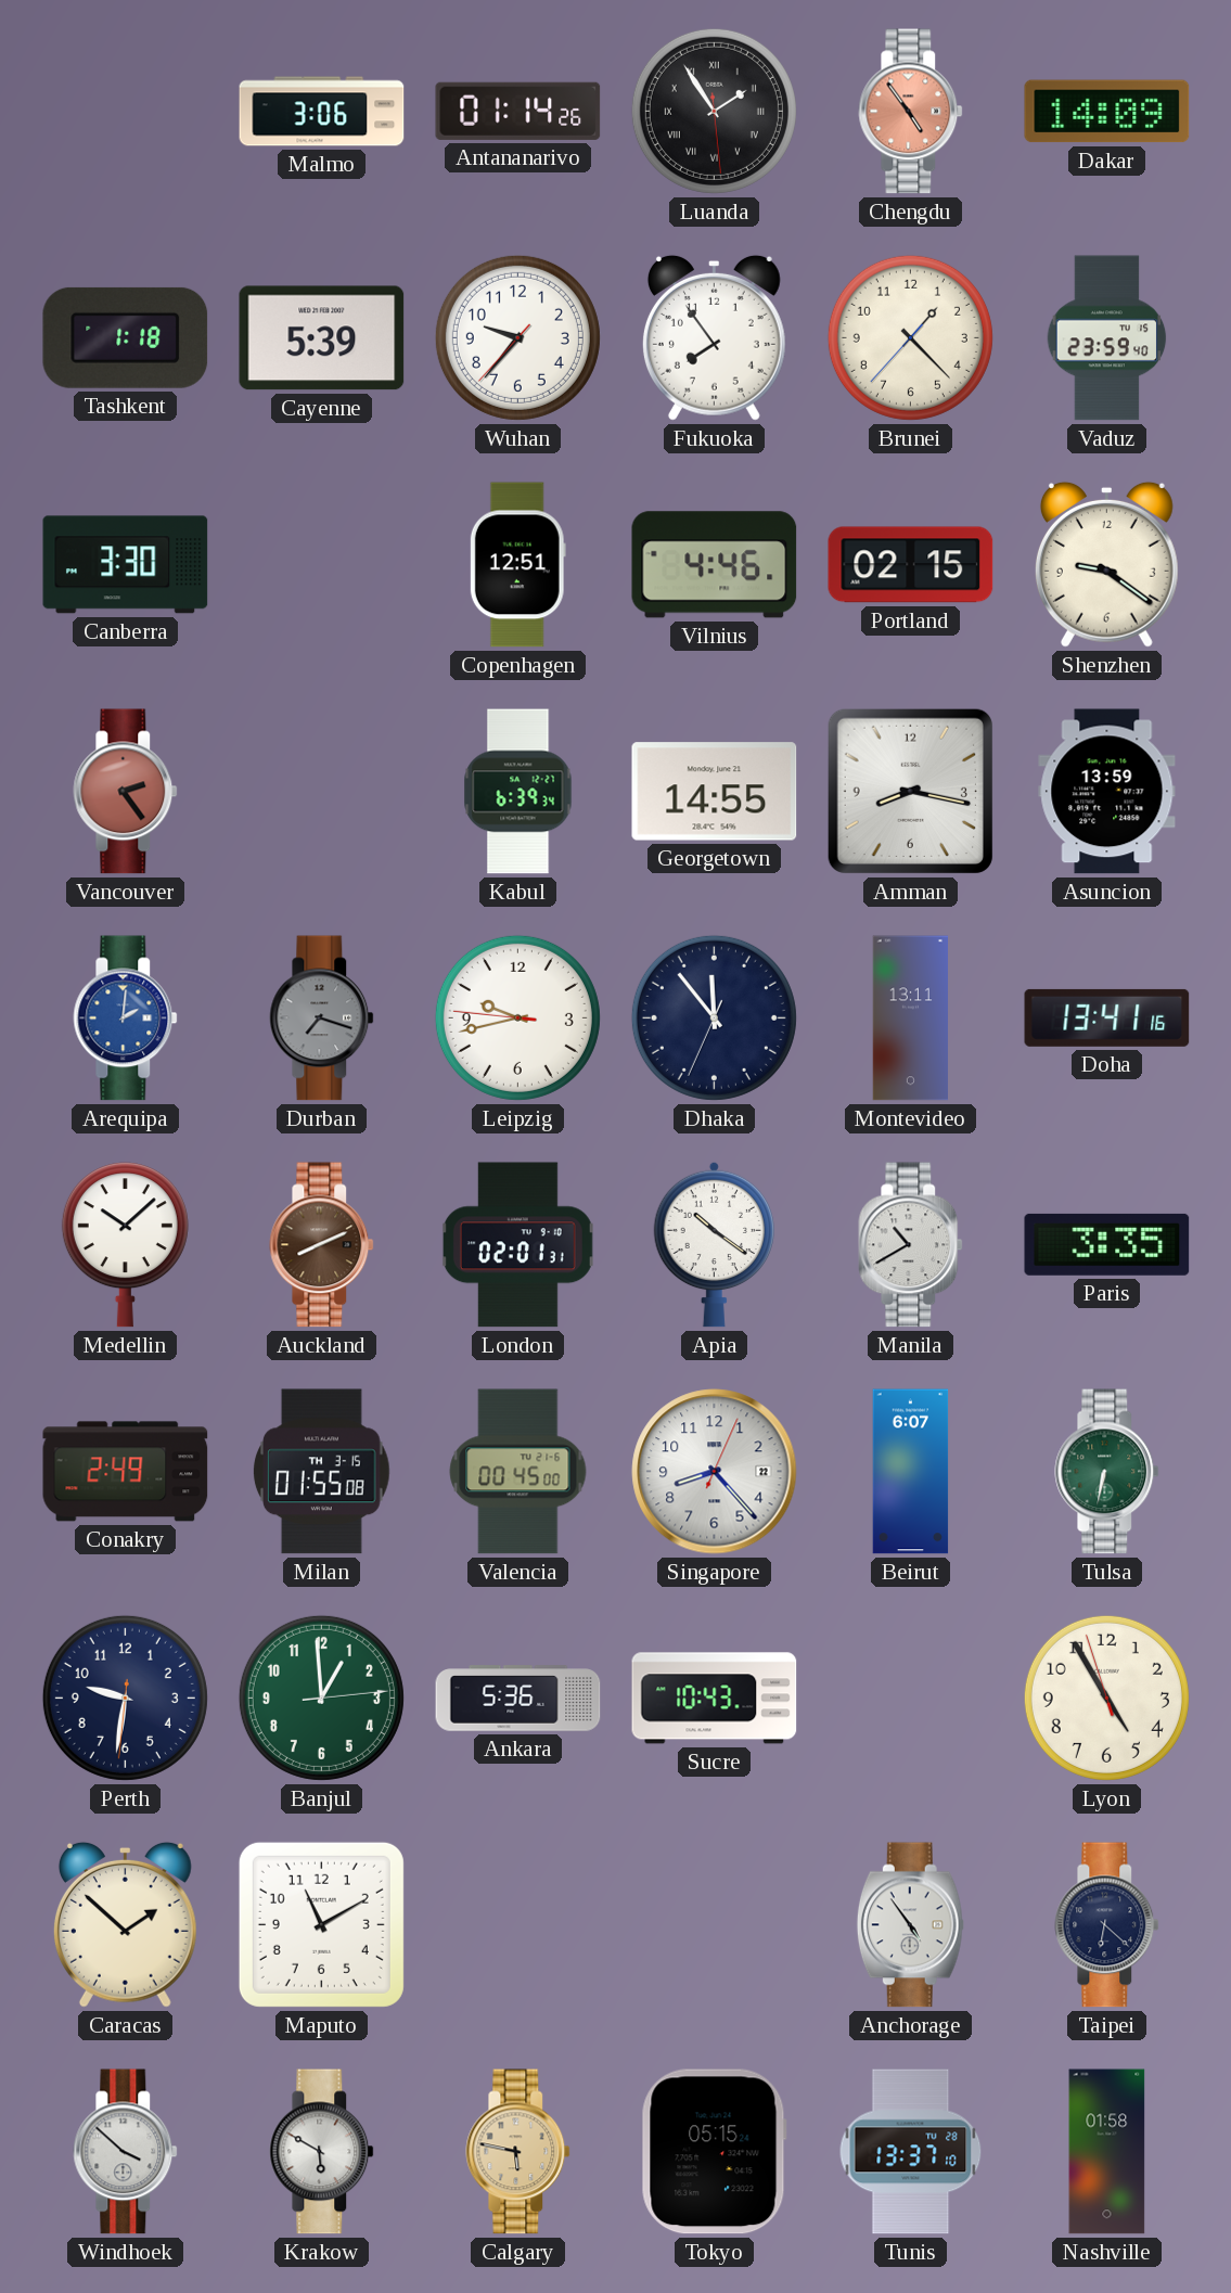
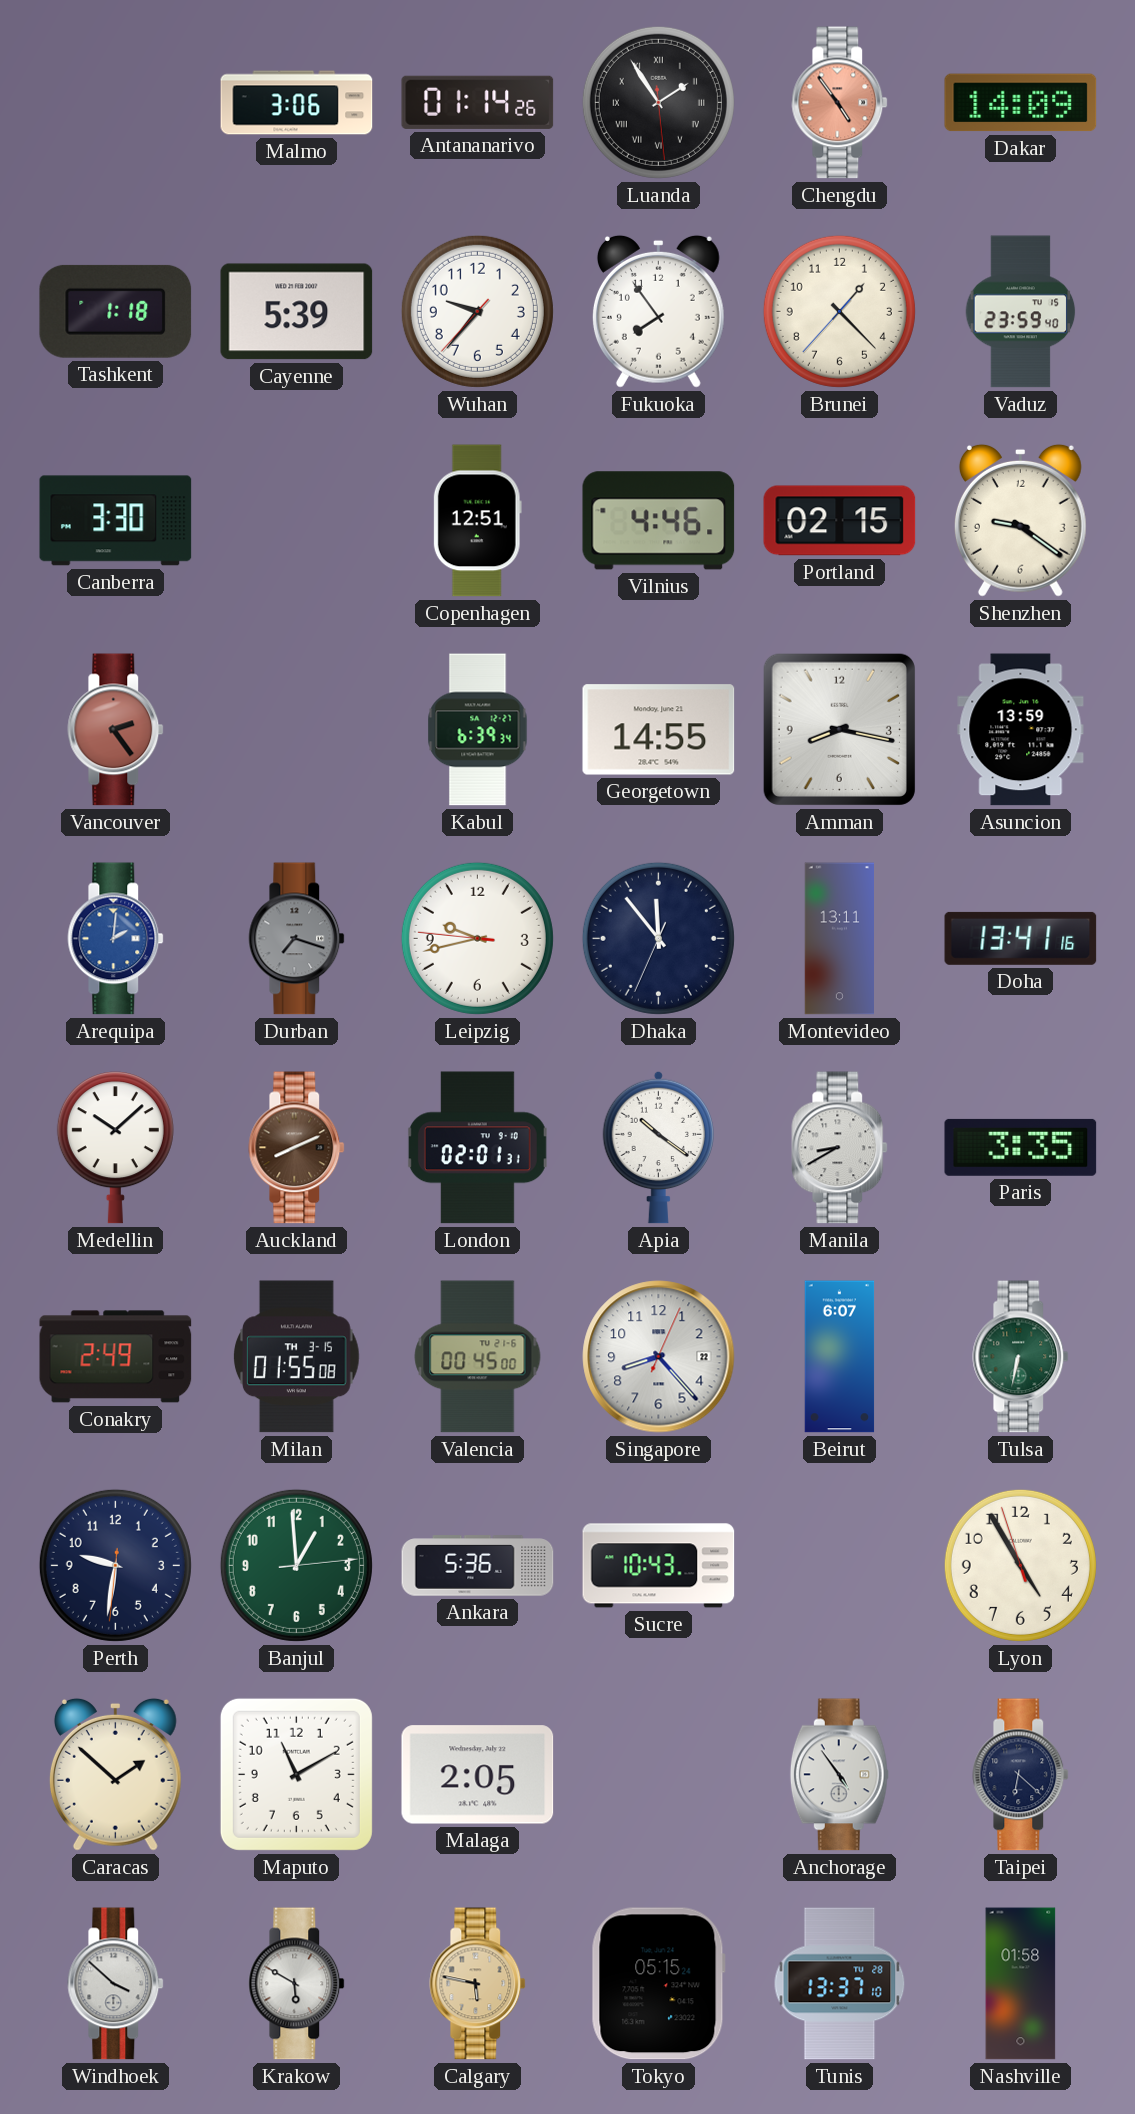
Manila: 10:40 -> 8:40
Malaga: none -> 2:05
